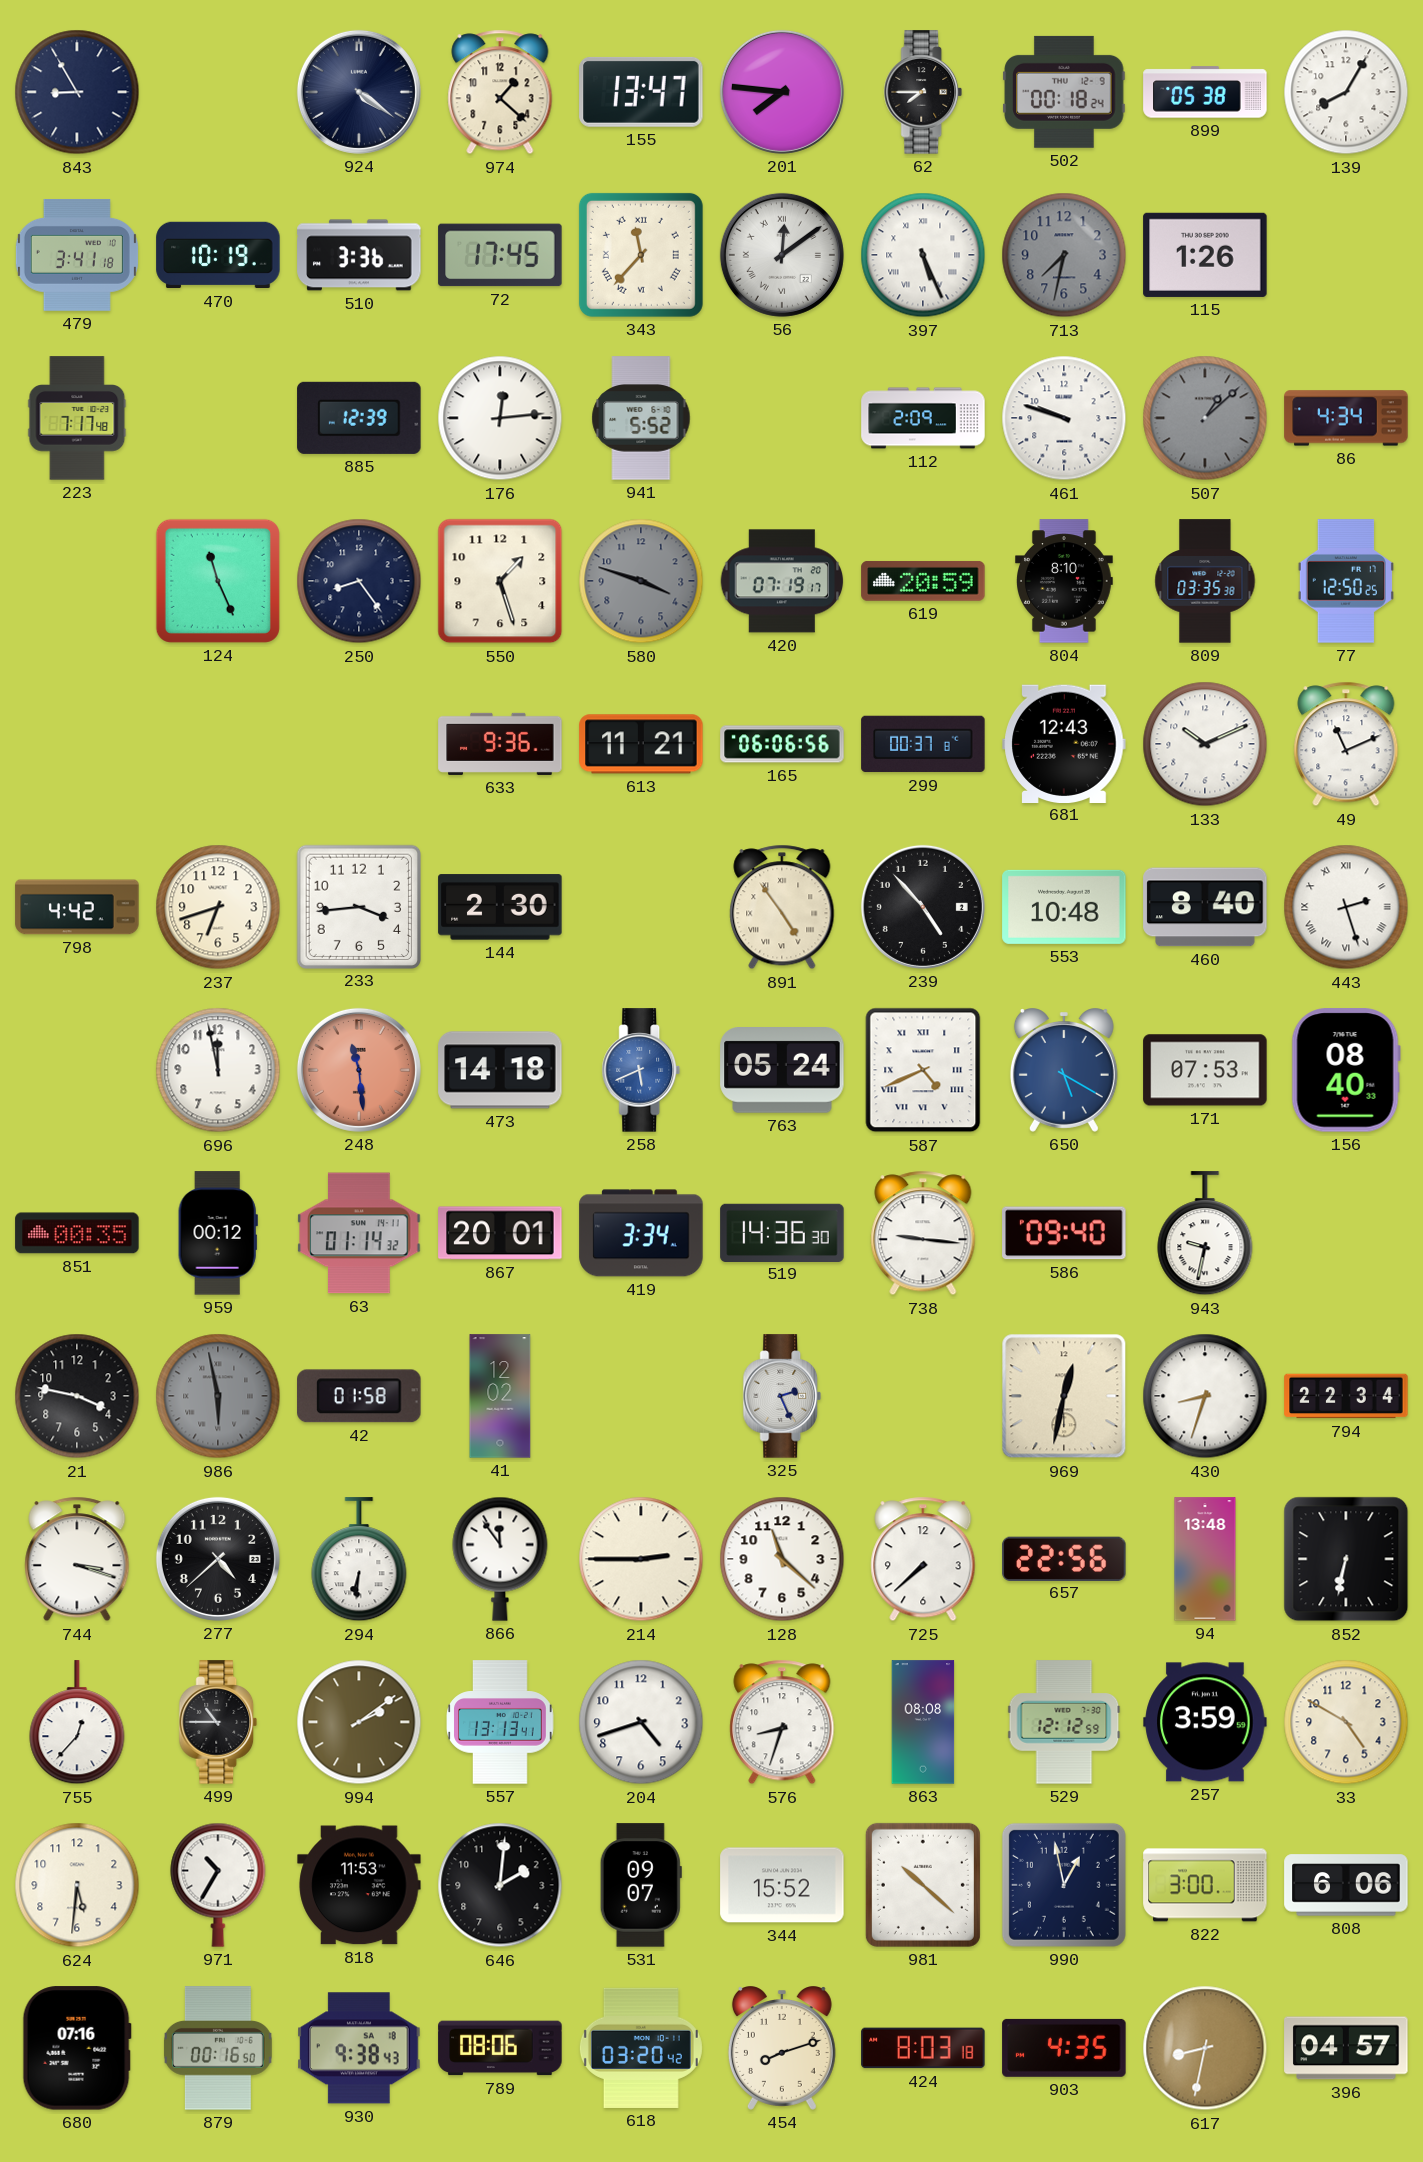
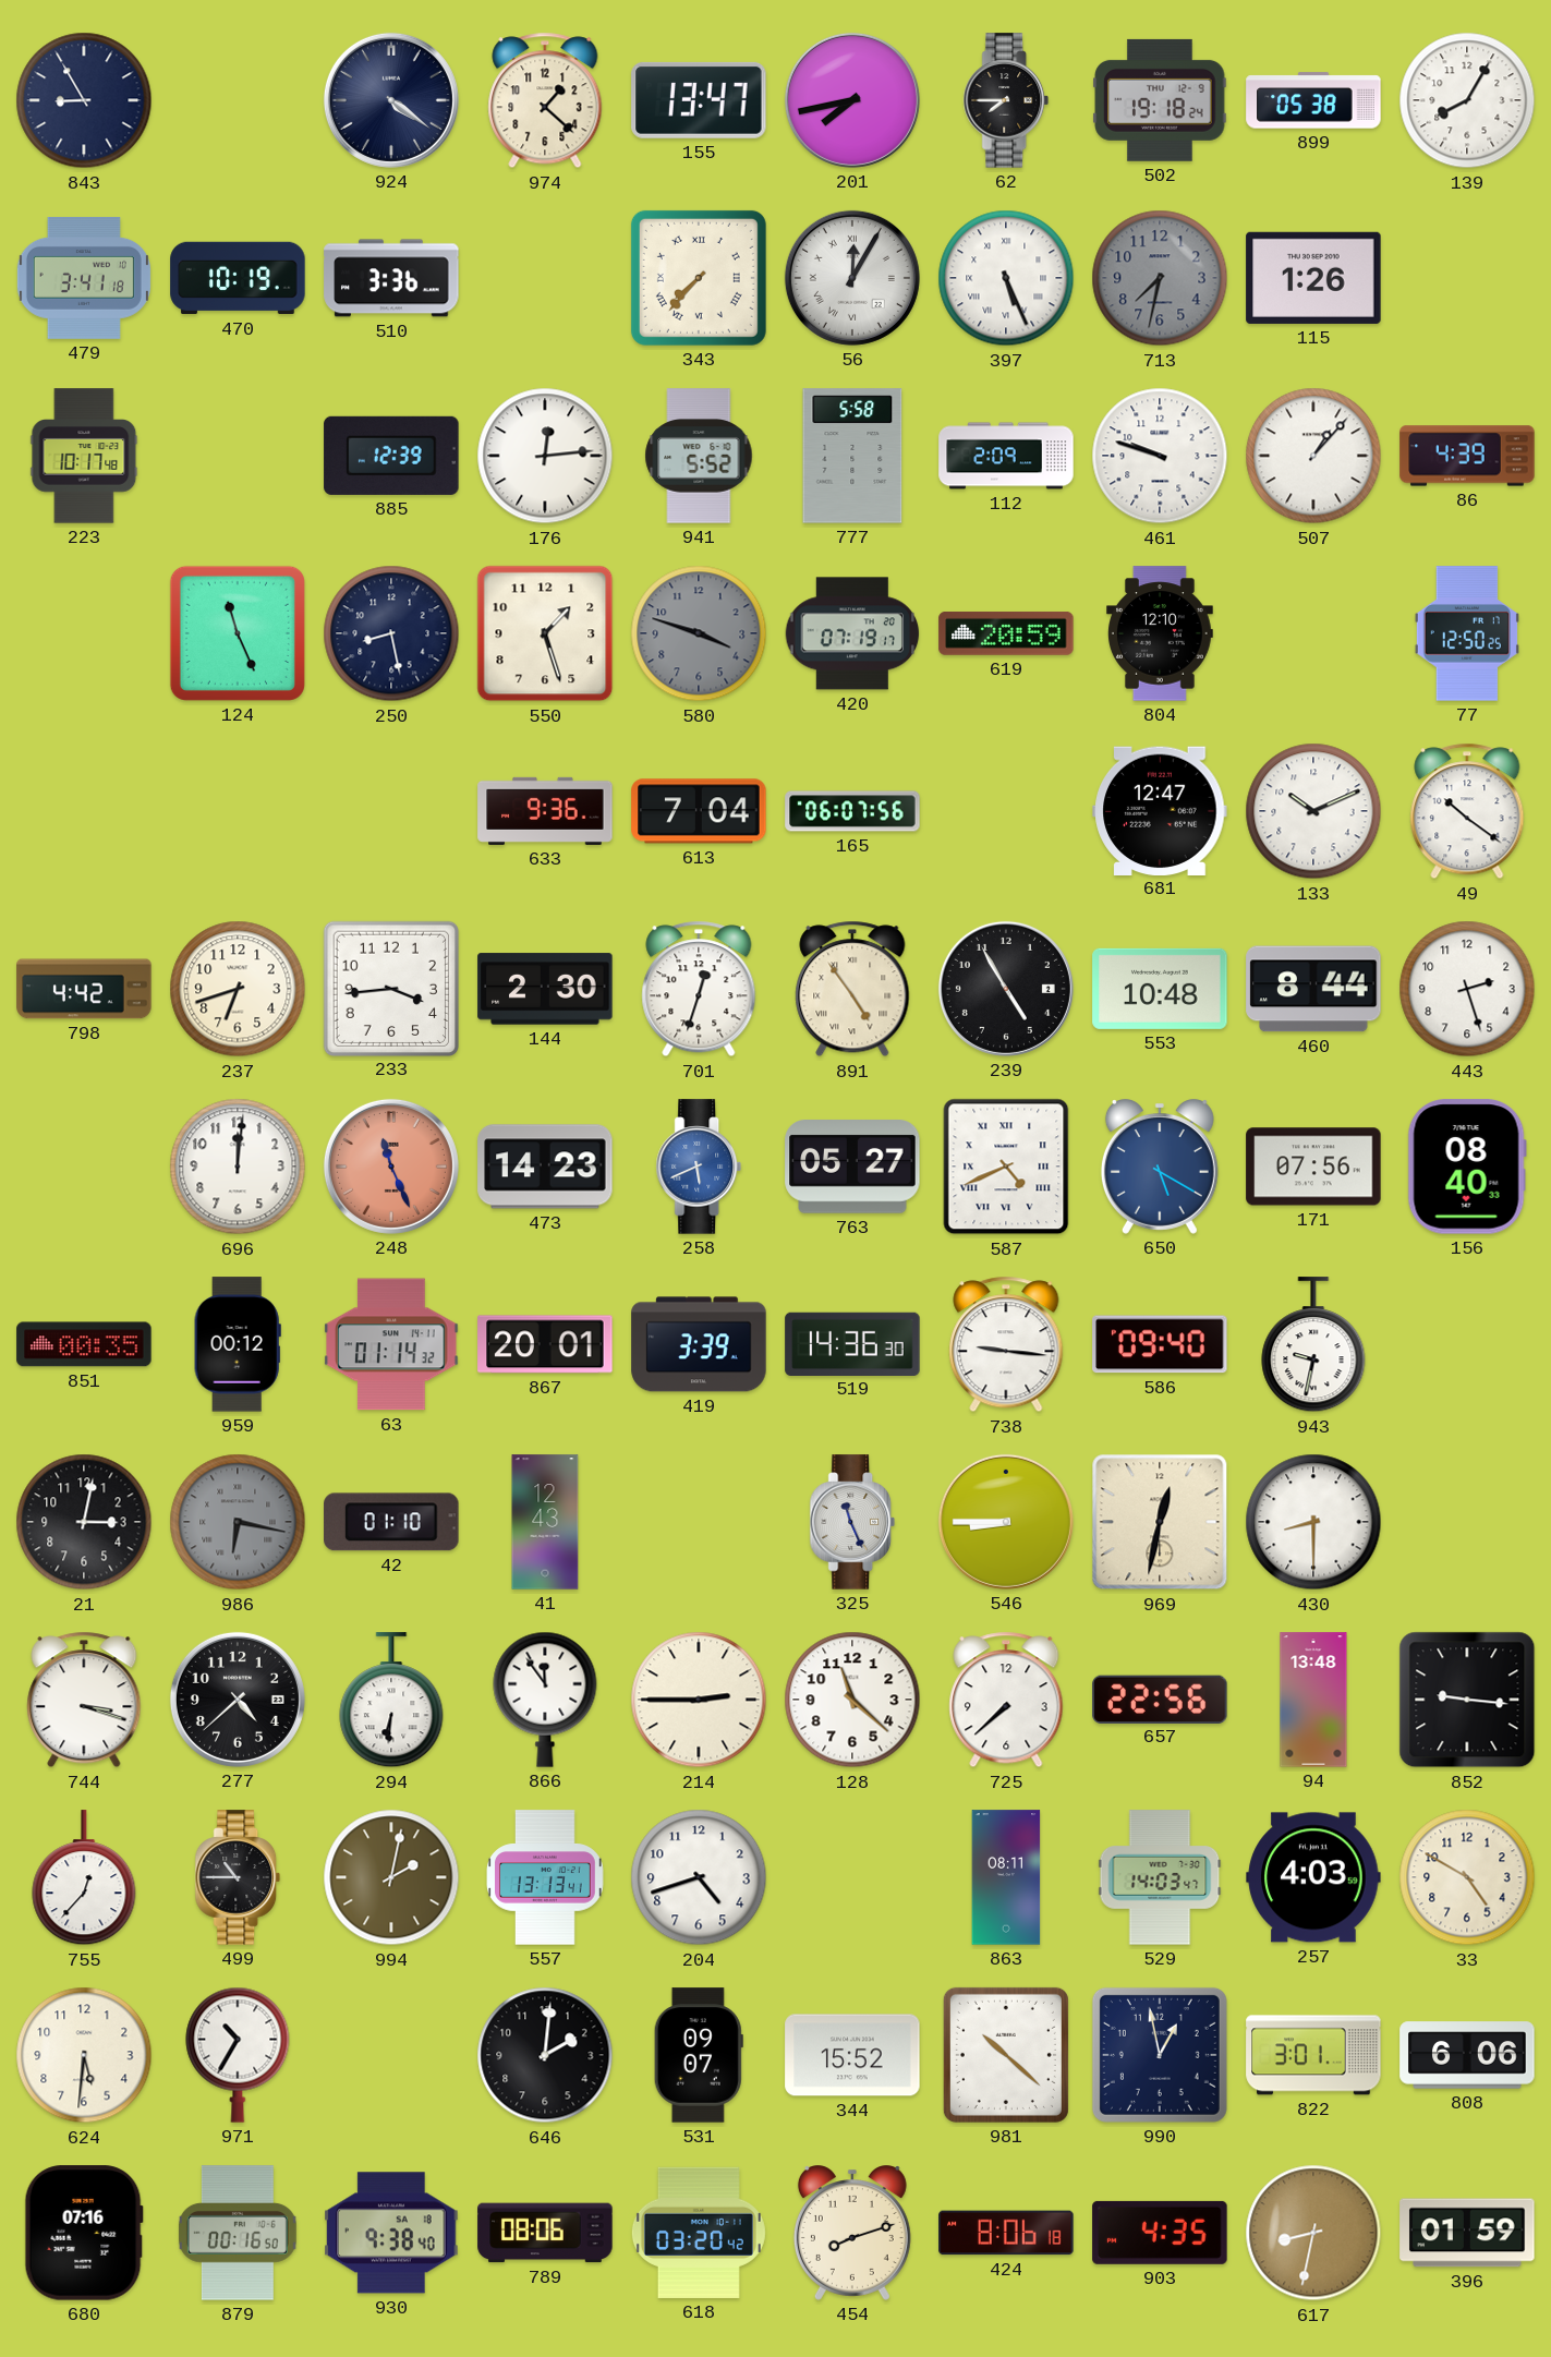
201: 7:46 -> 7:43
502: 00:18 -> 19:18
72: 17:45 -> none
343: 11:37 -> 7:37
56: 12:09 -> 12:05
223: 7:17 -> 10:17
777: none -> 5:58
507: 1:08 -> 1:07
507 dial: grey -> white
86: 4:34 -> 4:39
250: 8:24 -> 8:28
804: 8:10 -> 12:10
809: 03:35 -> none
613: 11:21 -> 7:04
165: 06:06 -> 06:07
299: 00:37 -> none
681: 12:43 -> 12:47
49: 11:11 -> 10:21
701: none -> 12:33
239: 4:53 -> 4:55
460: 8:40 -> 8:44
443 numerals: Roman -> Arabic
696: 11:58 -> 12:01
248: 11:29 -> 11:26
473: 14:18 -> 14:23
763: 05:24 -> 05:27
171: 07:53 -> 07:56
419: 3:34 -> 3:39
21: 3:47 -> 3:02
986: 5:58 -> 6:17
42: 01:58 -> 01:10
41: 12:02 -> 12:43
325: 2:26 -> 11:26
546: none -> 8:45
430: 8:33 -> 8:30
794: 22:34 -> none
852: 6:32 -> 9:16
994: 2:09 -> 2:02
576: 8:33 -> none
863: 08:08 -> 08:11
529: 12:12 -> 14:03
257: 3:59 -> 4:03
818: 11:53 -> none
822: 3:00 -> 3:01
930: 9:38:43 -> 9:38:40
424: 8:03 -> 8:06
396: 04:57 -> 01:59
